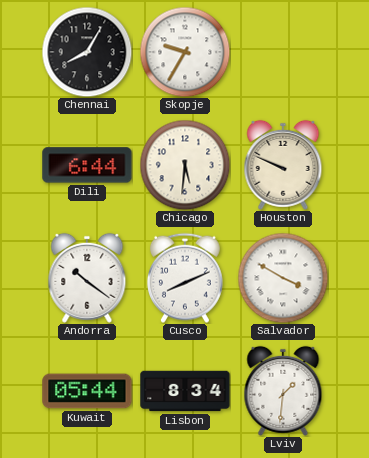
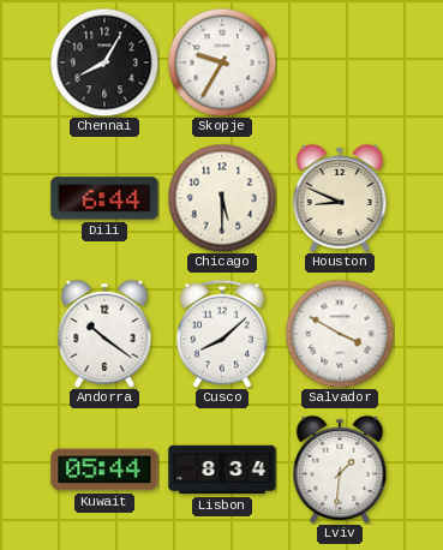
Chicago: 5:31 -> 5:30
Houston: 9:49 -> 8:49
Cusco: 8:11 -> 8:08
